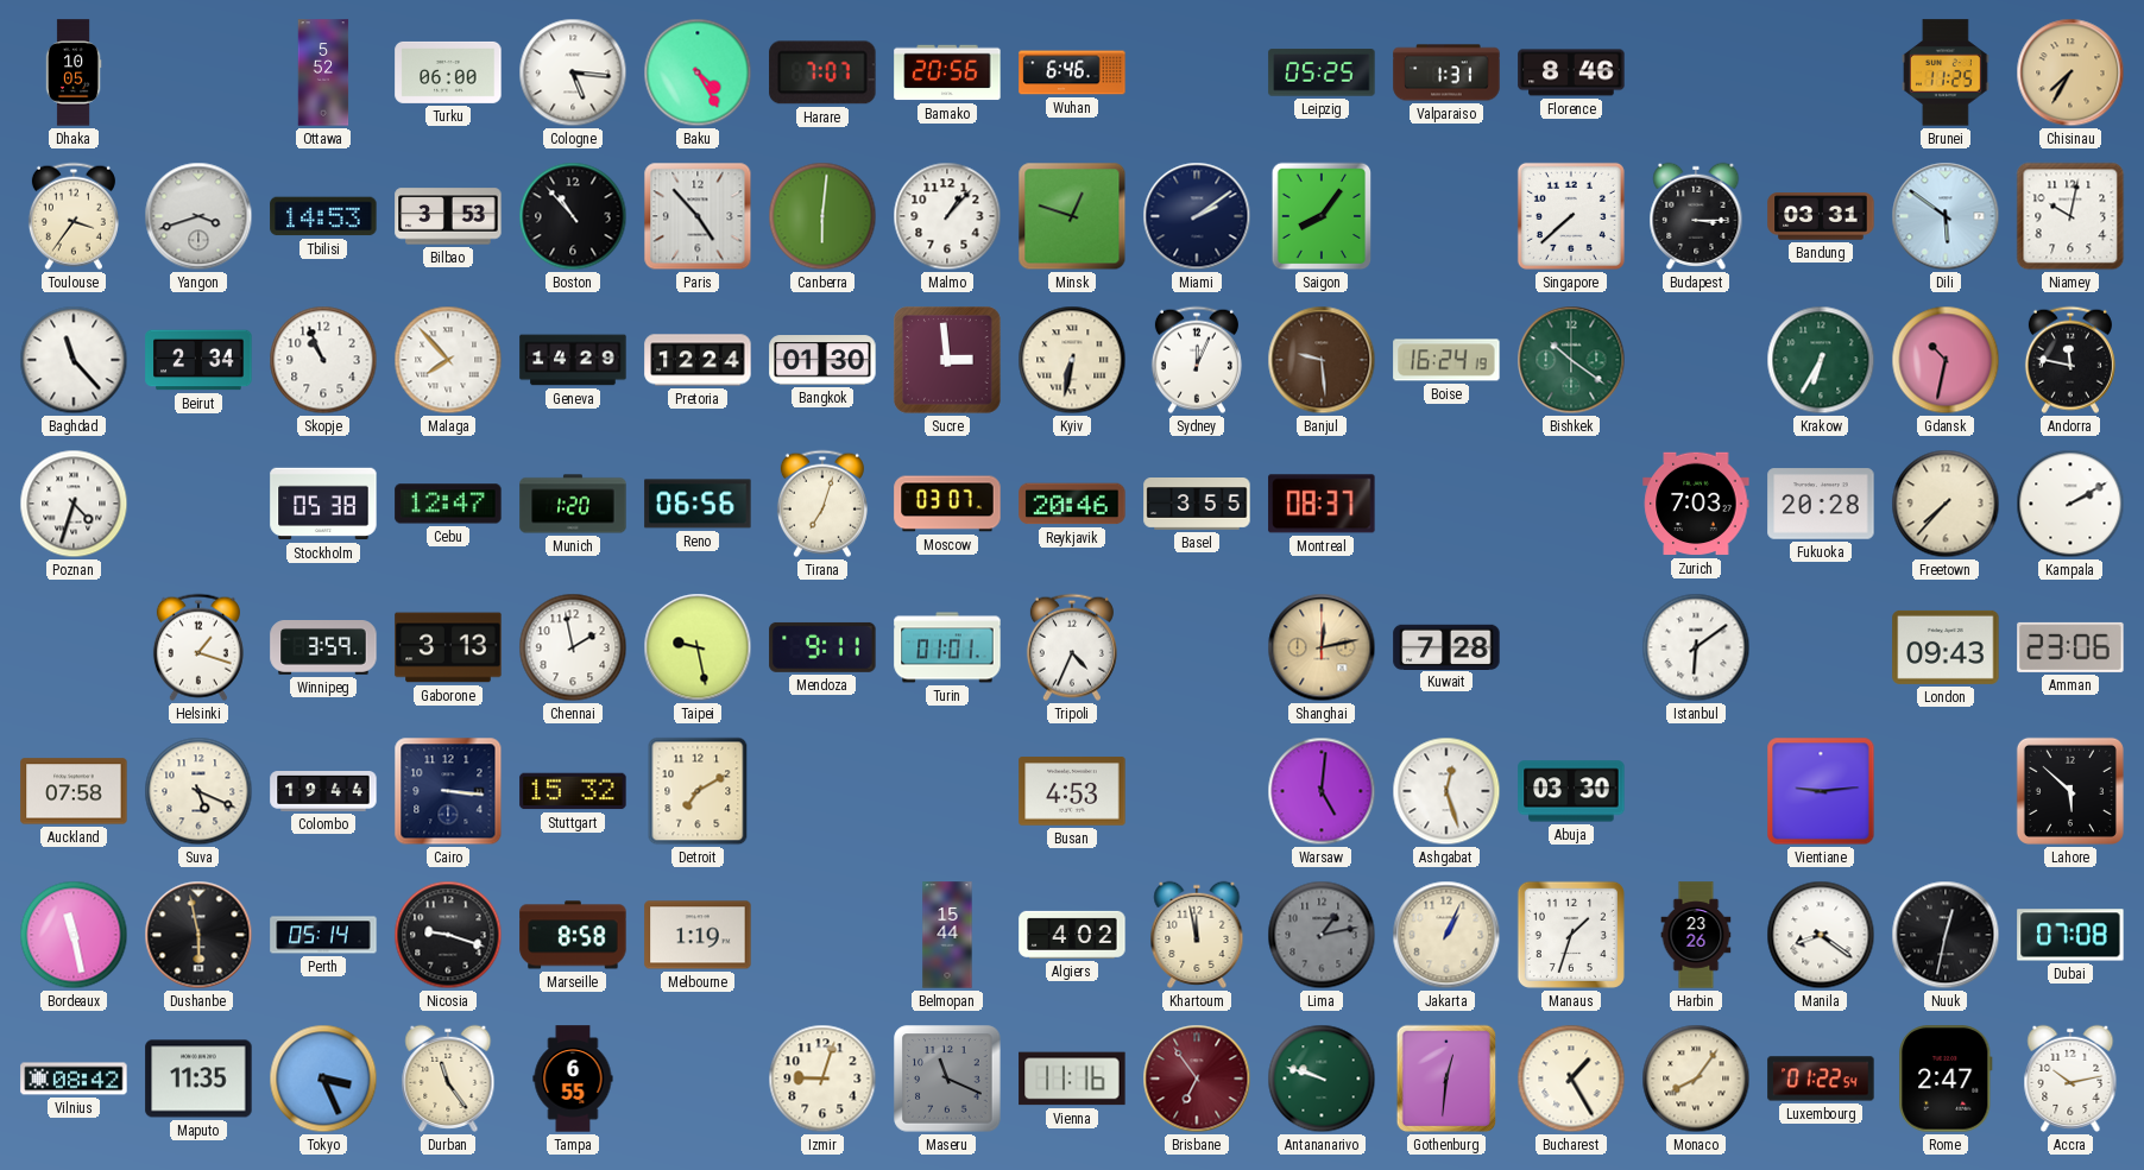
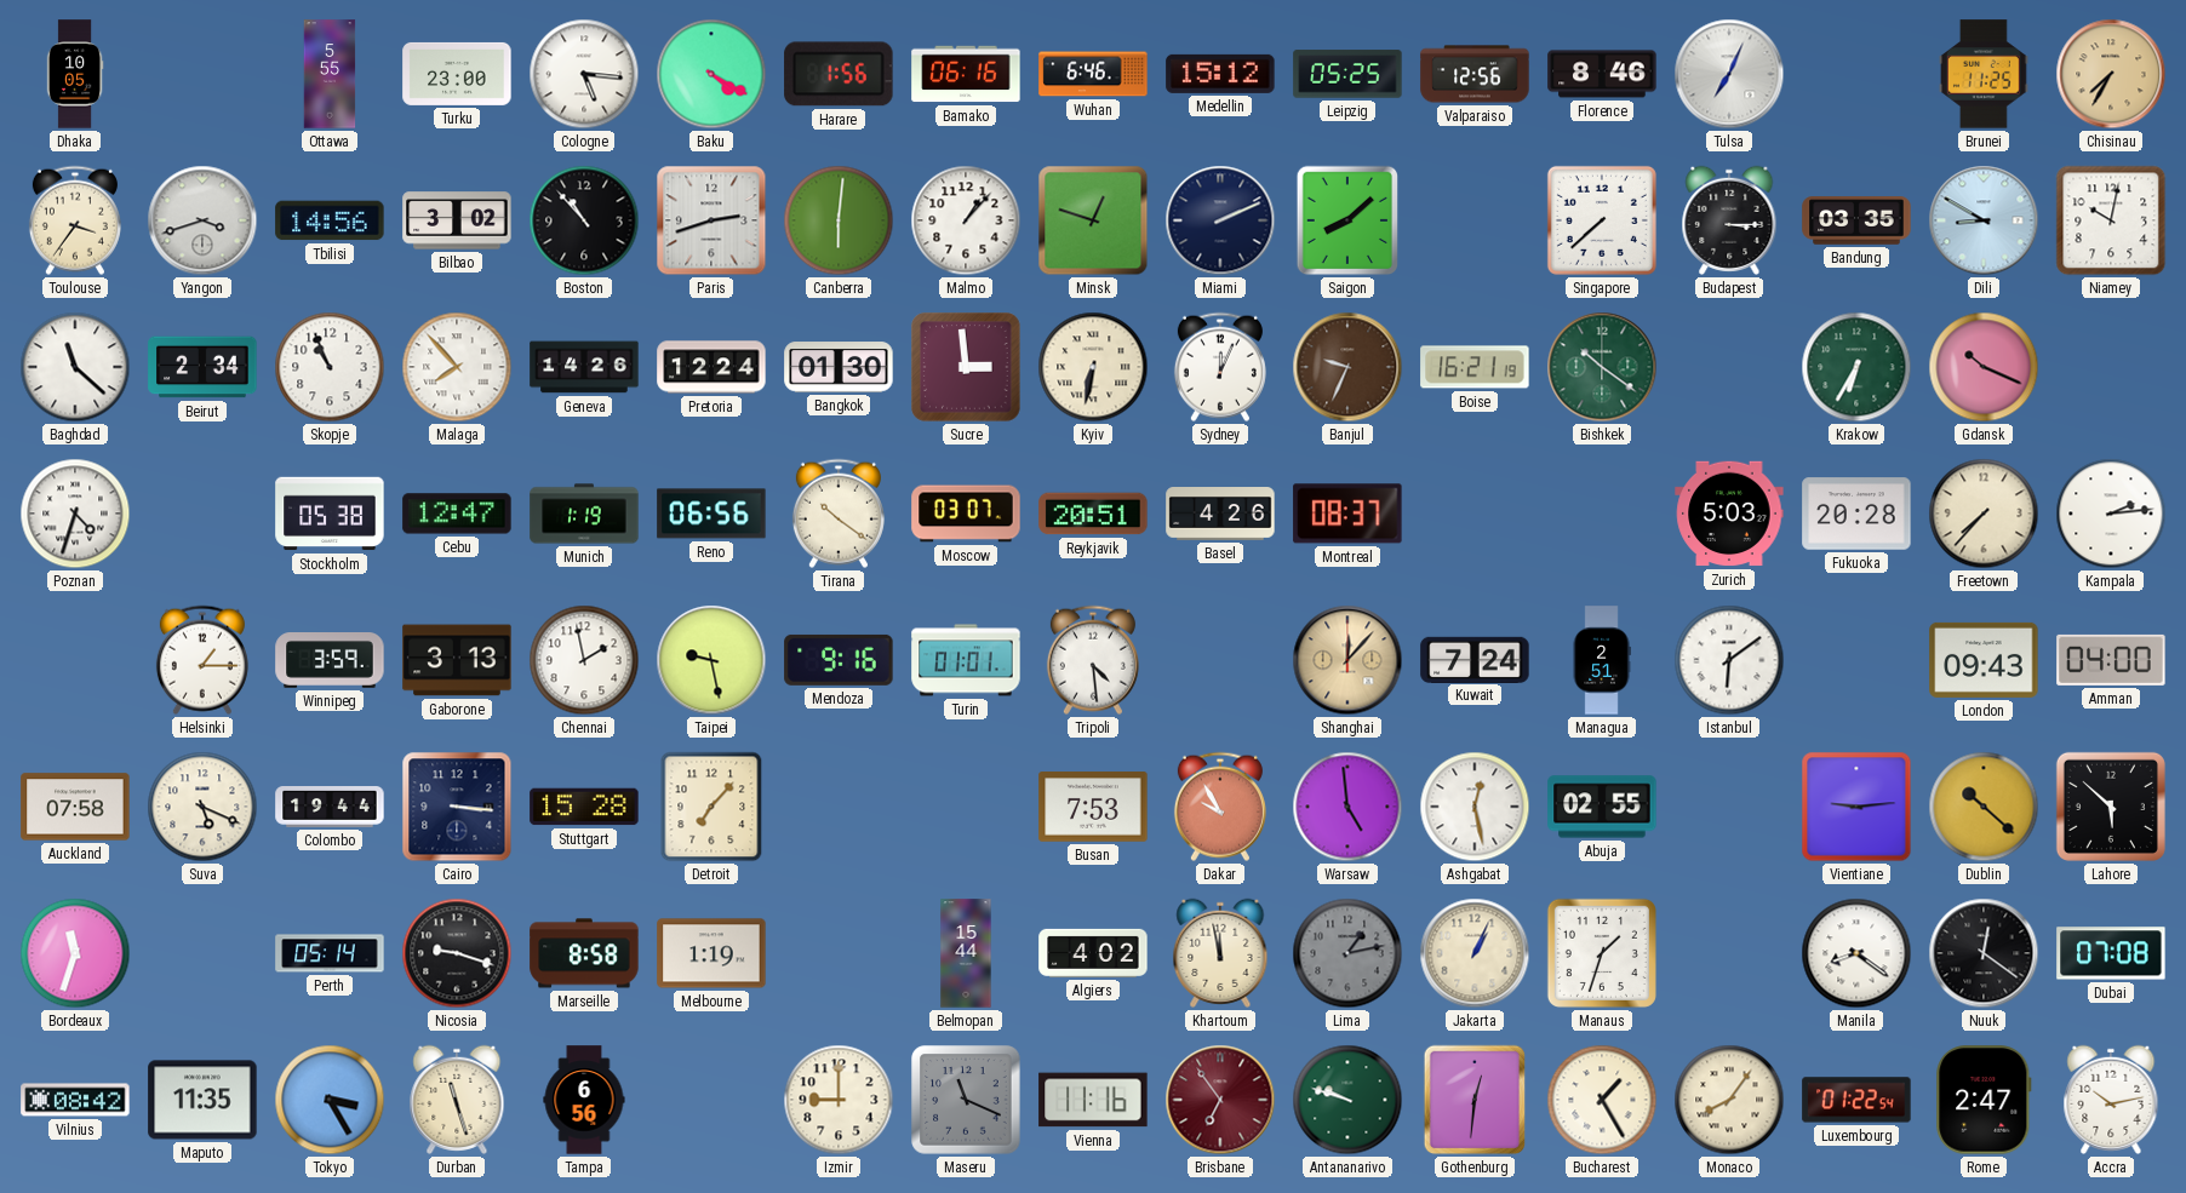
Ottawa: 5:52 -> 5:55
Turku: 06:00 -> 23:00
Baku: 4:25 -> 4:20
Harare: 7:07 -> 1:56
Bamako: 20:56 -> 06:16
Medellin: none -> 15:12
Valparaiso: 1:31 -> 12:56
Tulsa: none -> 7:04
Tbilisi: 14:53 -> 14:56
Bilbao: 3:53 -> 3:02
Paris: 4:53 -> 2:42
Miami: 2:09 -> 2:11
Saigon: 8:06 -> 8:08
Bandung: 03:31 -> 03:35
Dili: 5:51 -> 8:50
Baghdad: 11:23 -> 11:22
Geneva: 14:29 -> 14:26
Banjul: 9:29 -> 9:34
Boise: 16:24 -> 16:21
Gdansk: 10:32 -> 10:19
Andorra: 11:47 -> none
Munich: 1:20 -> 1:19
Tirana: 7:03 -> 10:21
Reykjavik: 20:46 -> 20:51
Basel: 3:55 -> 4:26
Zurich: 7:03 -> 5:03
Kampala: 2:10 -> 2:14
Helsinki: 1:18 -> 1:15
Mendoza: 9:11 -> 9:16
Tripoli: 4:34 -> 4:29
Shanghai: 12:13 -> 12:07
Kuwait: 7:28 -> 7:24
Managua: none -> 2:51
Amman: 23:06 -> 04:00
Stuttgart: 15:32 -> 15:28
Detroit: 7:10 -> 7:07
Busan: 4:53 -> 7:53
Dakar: none -> 9:55
Warsaw: 5:01 -> 4:59
Ashgabat: 12:27 -> 12:28
Abuja: 03:30 -> 02:55
Dublin: none -> 10:22
Bordeaux: 11:28 -> 11:33
Dushanbe: 5:58 -> none
Harbin: 23:26 -> none
Nuuk: 12:32 -> 12:21
Tokyo: 3:26 -> 3:25
Durban: 11:24 -> 11:27
Tampa: 6:55 -> 6:56
Izmir: 9:03 -> 9:00
